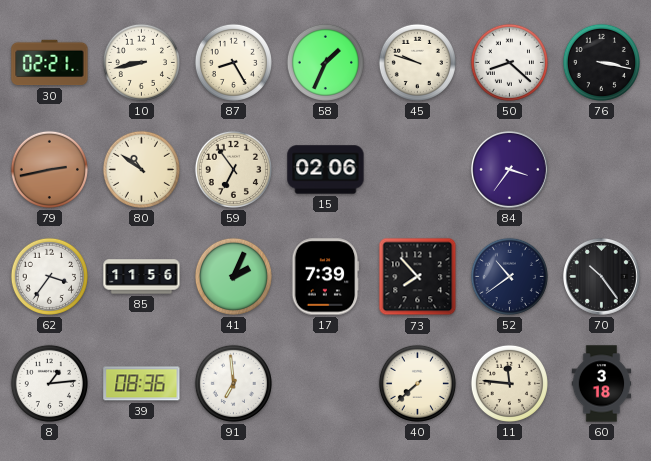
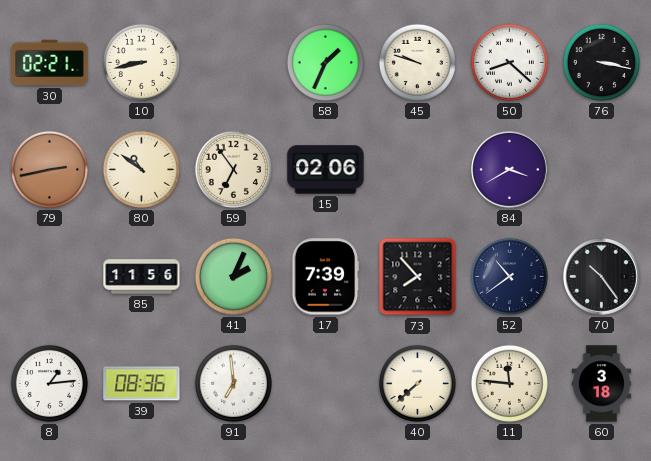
87: 8:25 -> none
84: 3:36 -> 3:40
62: 3:36 -> none
